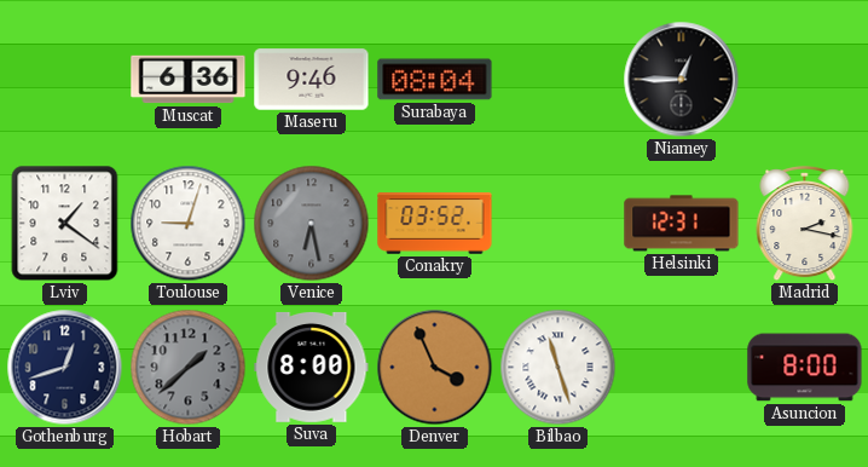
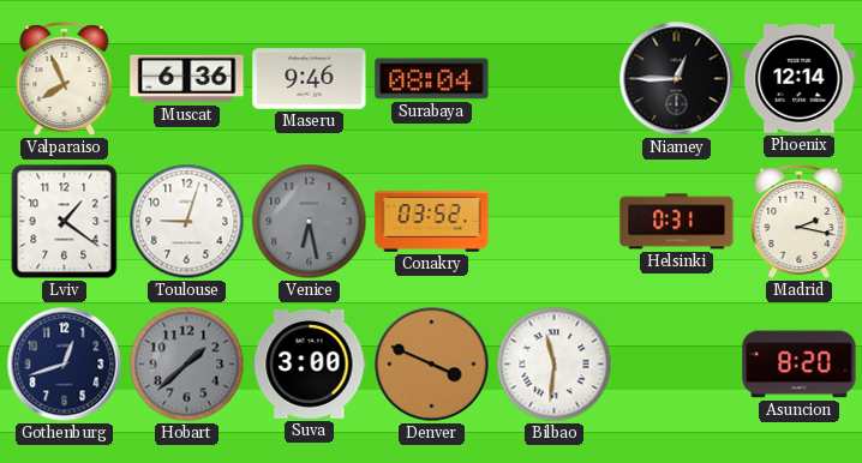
Valparaiso: none -> 7:56
Phoenix: none -> 12:14
Helsinki: 12:31 -> 0:31
Suva: 8:00 -> 3:00
Denver: 3:56 -> 3:49
Bilbao: 11:27 -> 11:31
Asuncion: 8:00 -> 8:20
